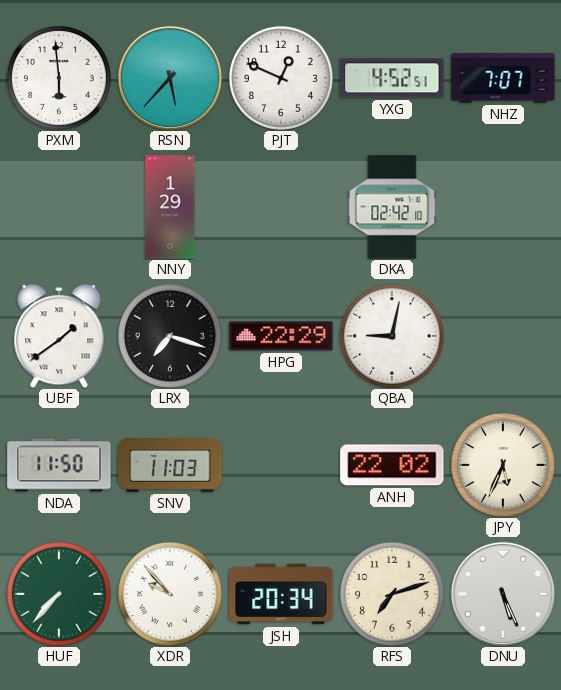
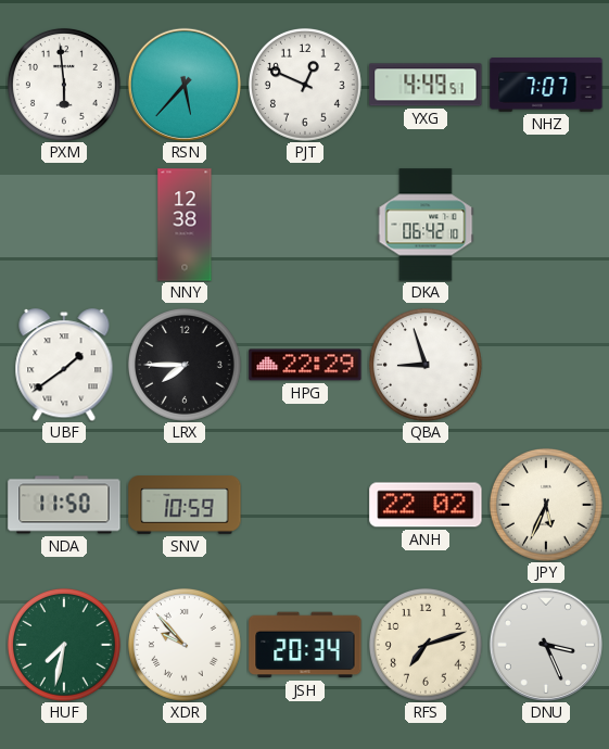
YXG: 4:52 -> 4:49
NNY: 1:29 -> 12:38
DKA: 02:42 -> 06:42
LRX: 7:18 -> 7:45
QBA: 9:02 -> 8:57
SNV: 11:03 -> 10:59
HUF: 7:37 -> 7:32
DNU: 5:26 -> 3:26
